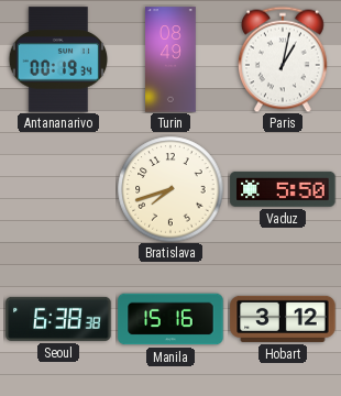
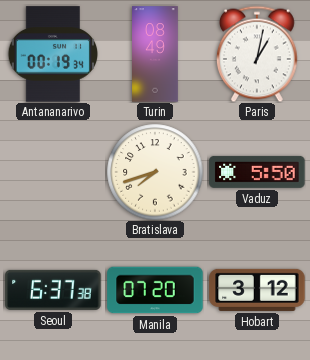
Seoul: 6:38 -> 6:37
Manila: 15:16 -> 07:20
